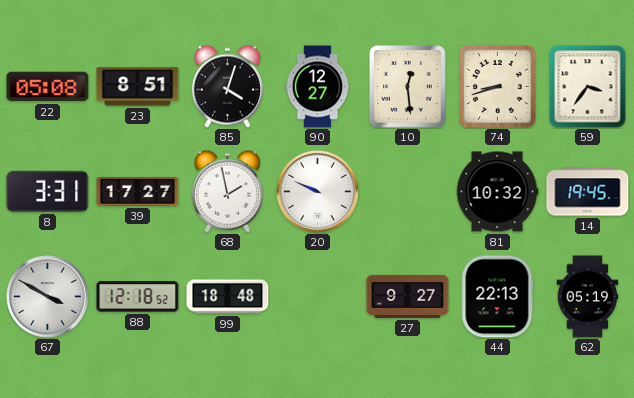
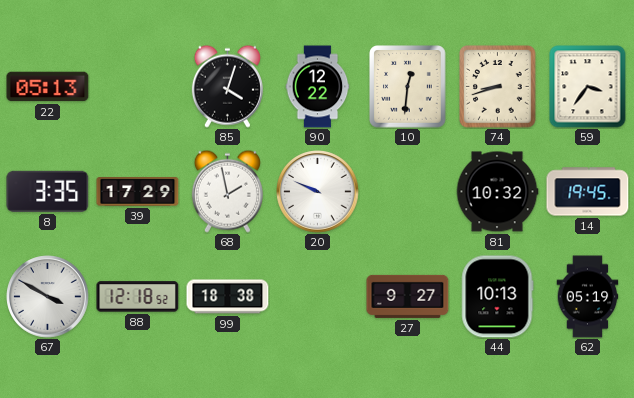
22: 05:08 -> 05:13
23: 8:51 -> none
90: 12:27 -> 12:22
10: 12:29 -> 12:31
8: 3:31 -> 3:35
39: 17:27 -> 17:29
99: 18:48 -> 18:38
44: 22:13 -> 10:13
